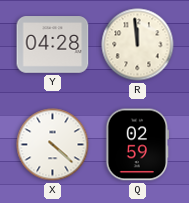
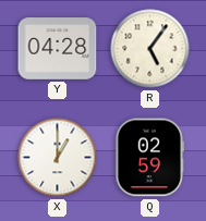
R: 11:59 -> 5:06
X: 4:22 -> 1:00
